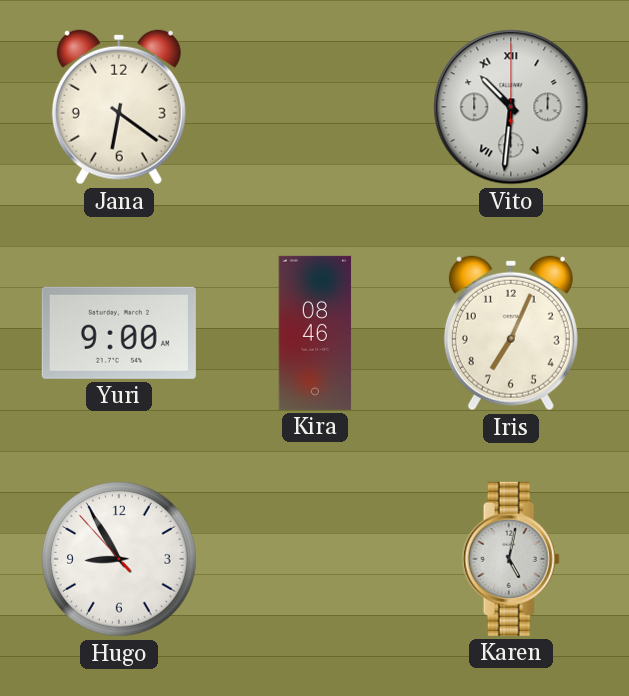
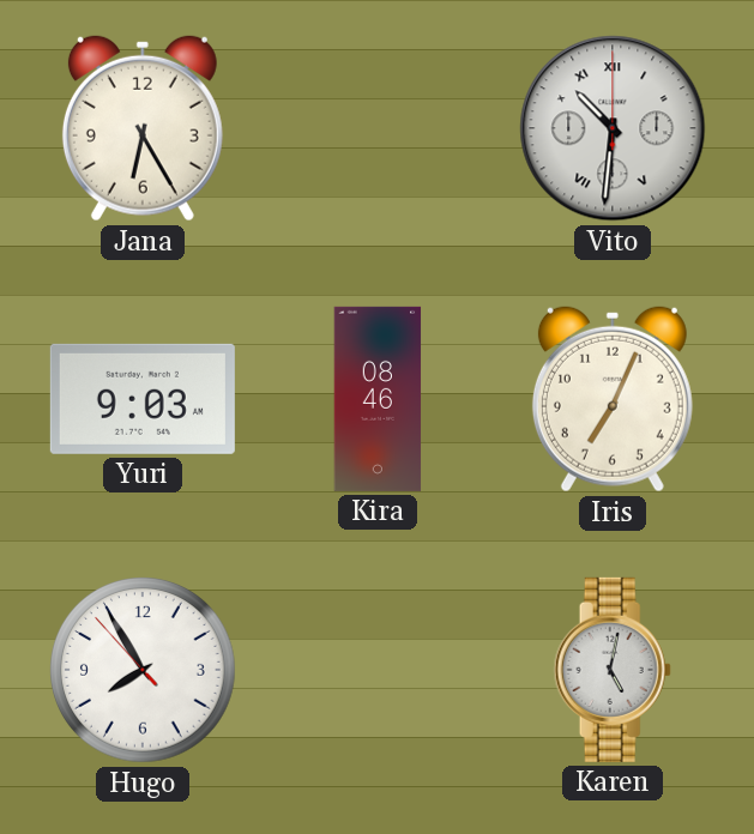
Jana: 6:21 -> 6:25
Yuri: 9:00 -> 9:03
Hugo: 8:54 -> 7:54
